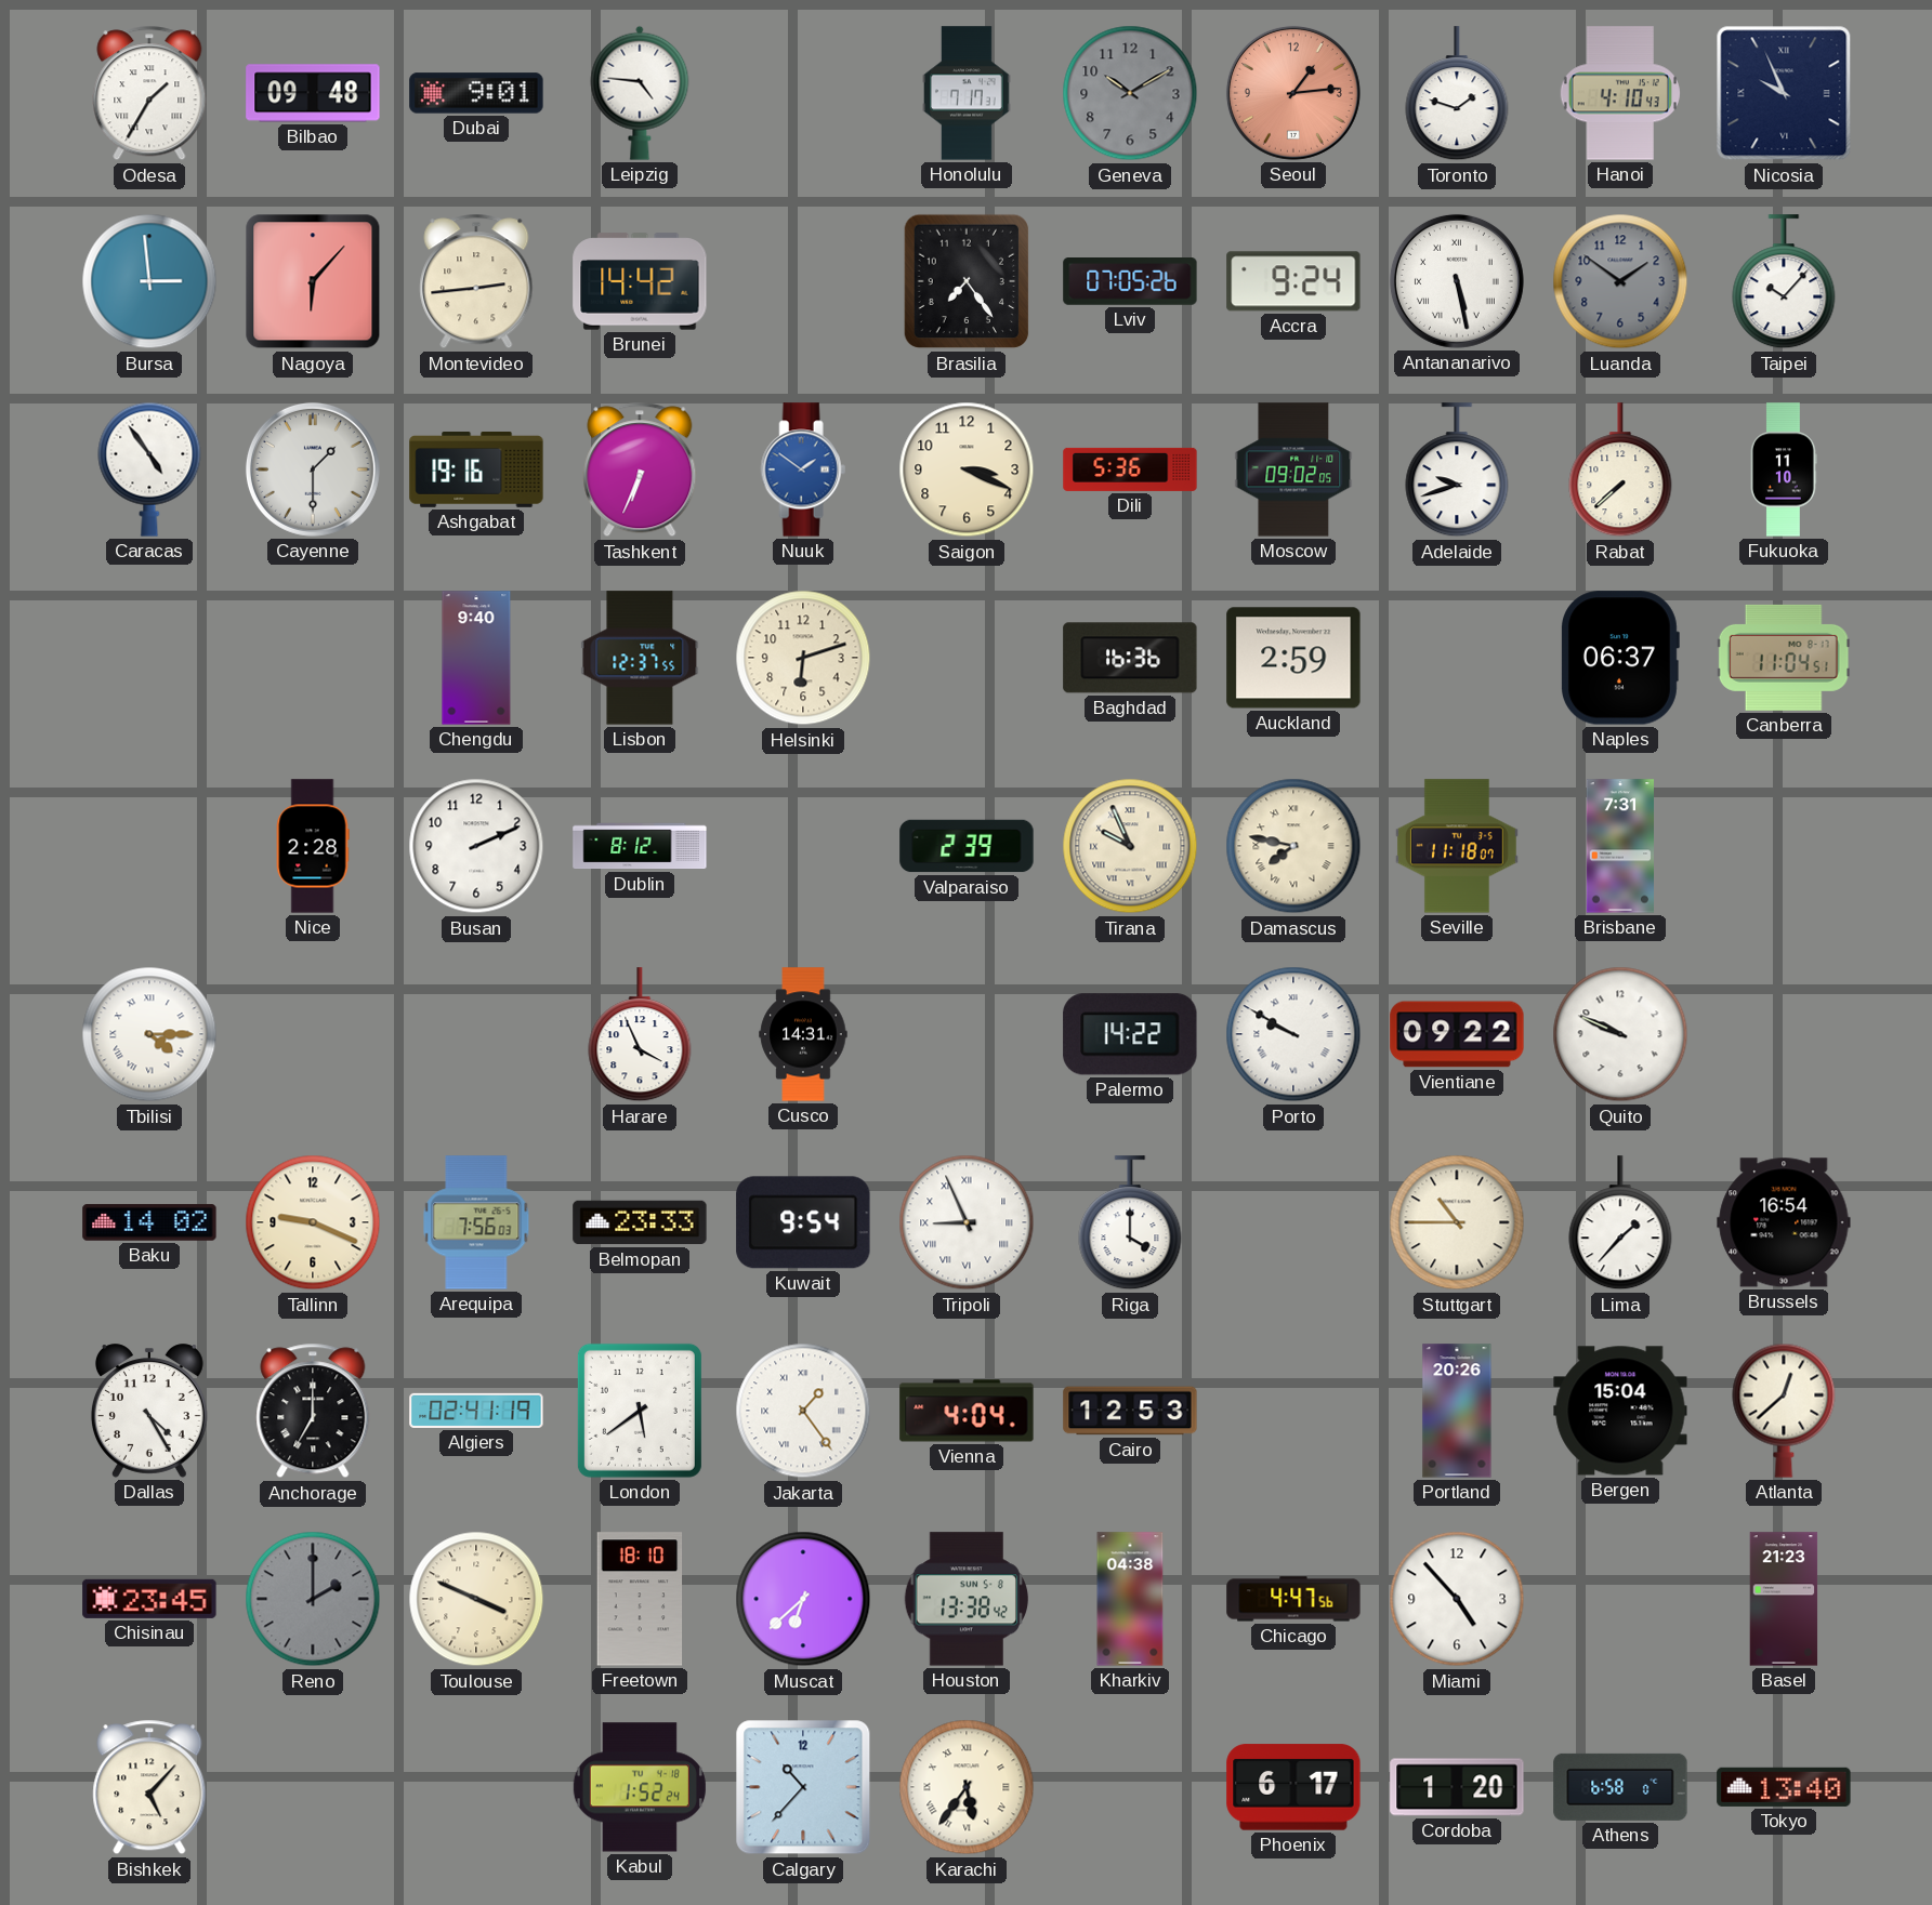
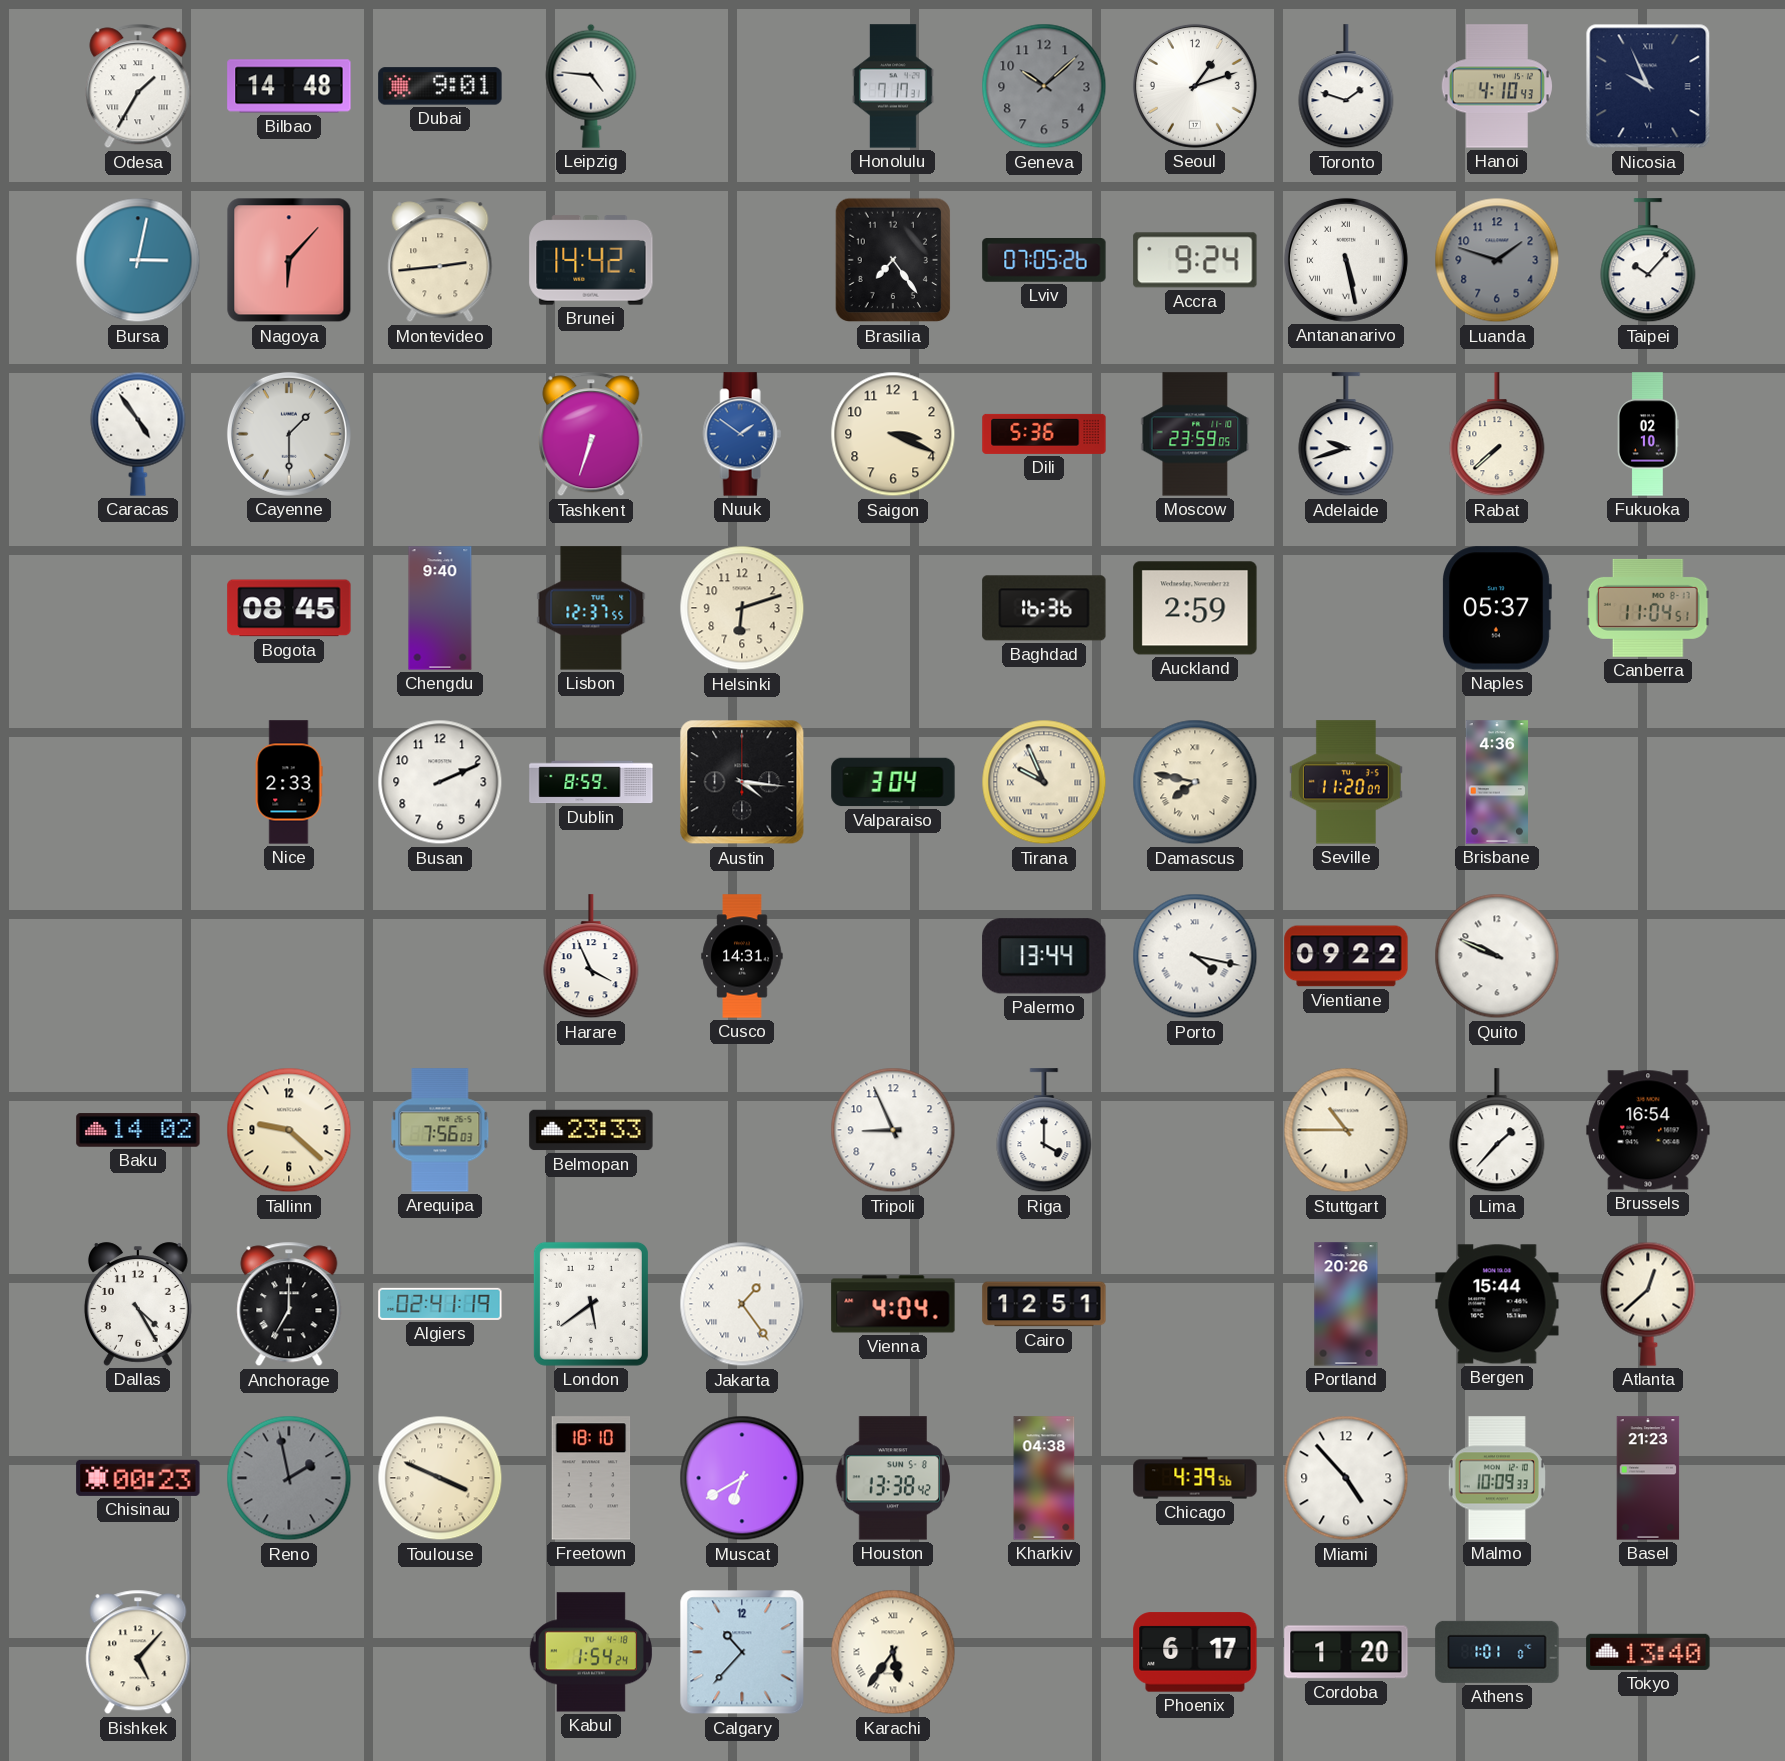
Bilbao: 09:48 -> 14:48
Geneva: 10:10 -> 10:08
Seoul: 1:14 -> 1:12
Seoul dial: salmon -> white
Bursa: 2:59 -> 3:02
Luanda: 1:51 -> 1:48
Ashgabat: 19:16 -> none
Tashkent: 6:34 -> 6:33
Moscow: 09:02 -> 23:59
Fukuoka: 11:10 -> 02:10
Bogota: none -> 08:45
Naples: 06:37 -> 05:37
Nice: 2:28 -> 2:33
Dublin: 8:12 -> 8:59
Austin: none -> 4:16
Valparaiso: 2:39 -> 3:04
Seville: 11:18 -> 11:20
Brisbane: 7:31 -> 4:36
Tbilisi: 4:15 -> none
Palermo: 14:22 -> 13:44
Porto: 9:50 -> 4:17
Tallinn: 9:19 -> 9:22
Kuwait: 9:54 -> none
Tripoli numerals: Roman -> Arabic
Cairo: 12:53 -> 12:51
Bergen: 15:04 -> 15:44
Chisinau: 23:45 -> 00:23
Reno: 2:00 -> 1:58
Muscat: 6:38 -> 6:40
Chicago: 4:47 -> 4:39
Malmo: none -> 10:09
Kabul: 1:52 -> 1:54
Athens: 6:58 -> 1:01
